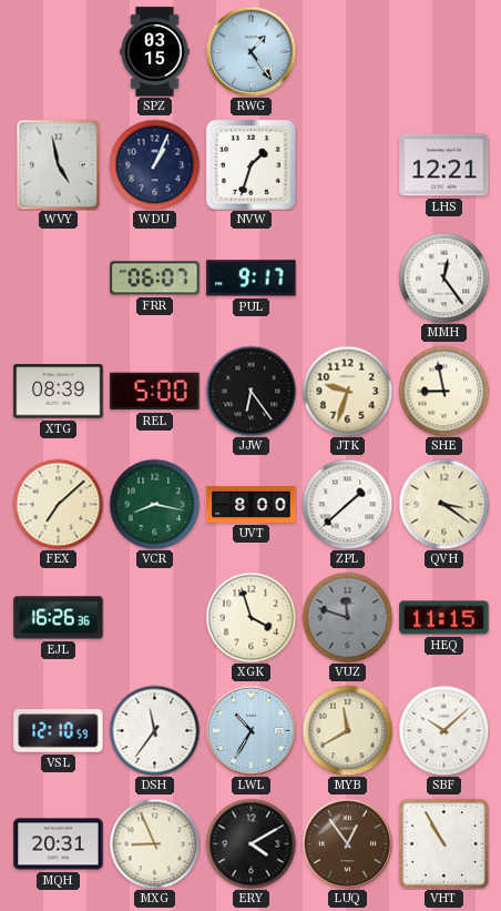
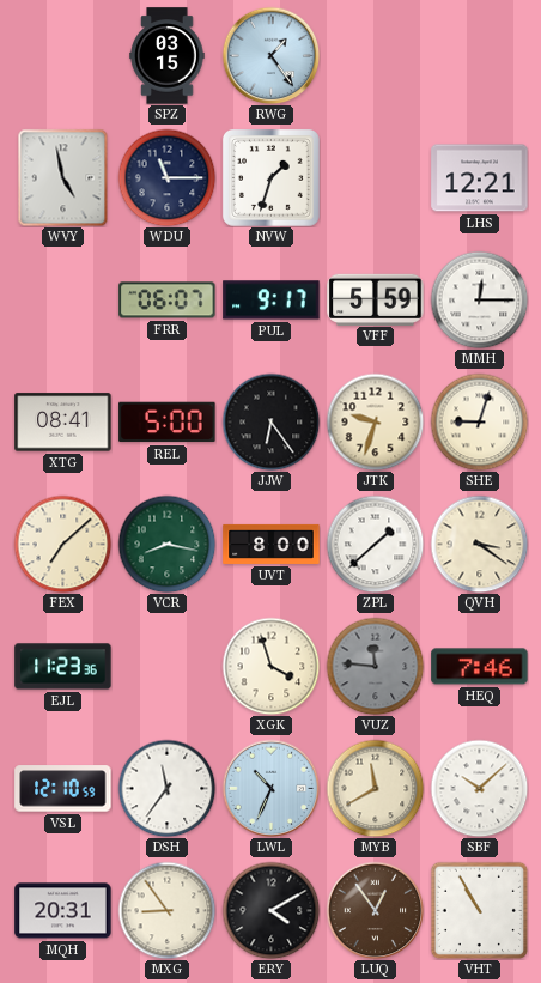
WDU: 1:04 -> 11:15
VFF: none -> 5:59
MMH: 12:24 -> 12:15
XTG: 08:39 -> 08:41
SHE: 8:58 -> 9:03
EJL: 16:26 -> 11:23
VUZ: 11:48 -> 11:46
HEQ: 11:15 -> 7:46
LWL: 10:35 -> 10:34
MXG: 8:56 -> 8:54
